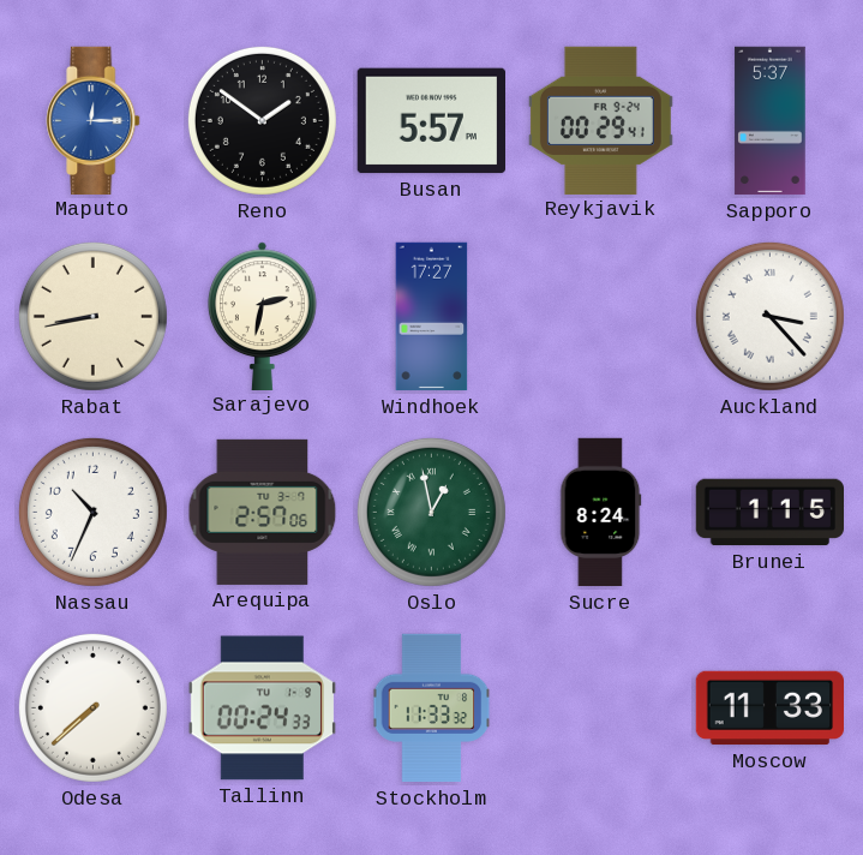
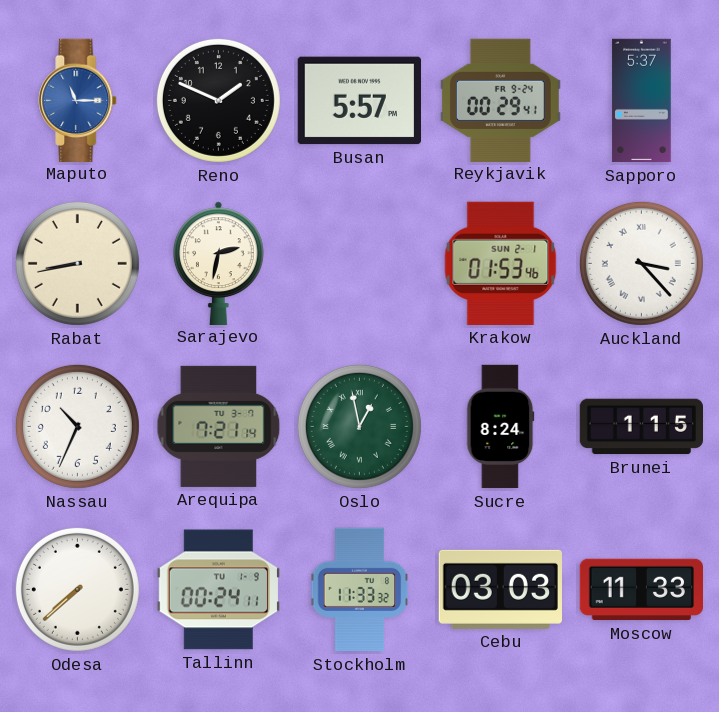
Maputo: 12:15 -> 11:15
Reno: 1:51 -> 1:49
Windhoek: 17:27 -> none
Krakow: none -> 01:53
Arequipa: 2:57 -> 7:21
Tallinn: 00:24:33 -> 00:24:11
Cebu: none -> 03:03
